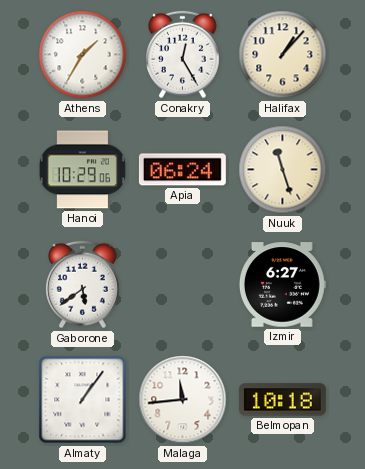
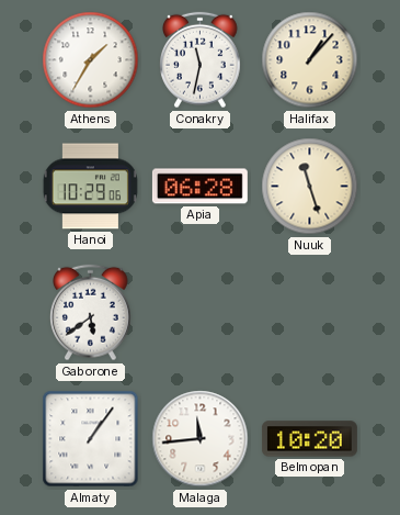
Conakry: 12:25 -> 11:32
Apia: 06:24 -> 06:28
Izmir: 6:27 -> none
Belmopan: 10:18 -> 10:20
